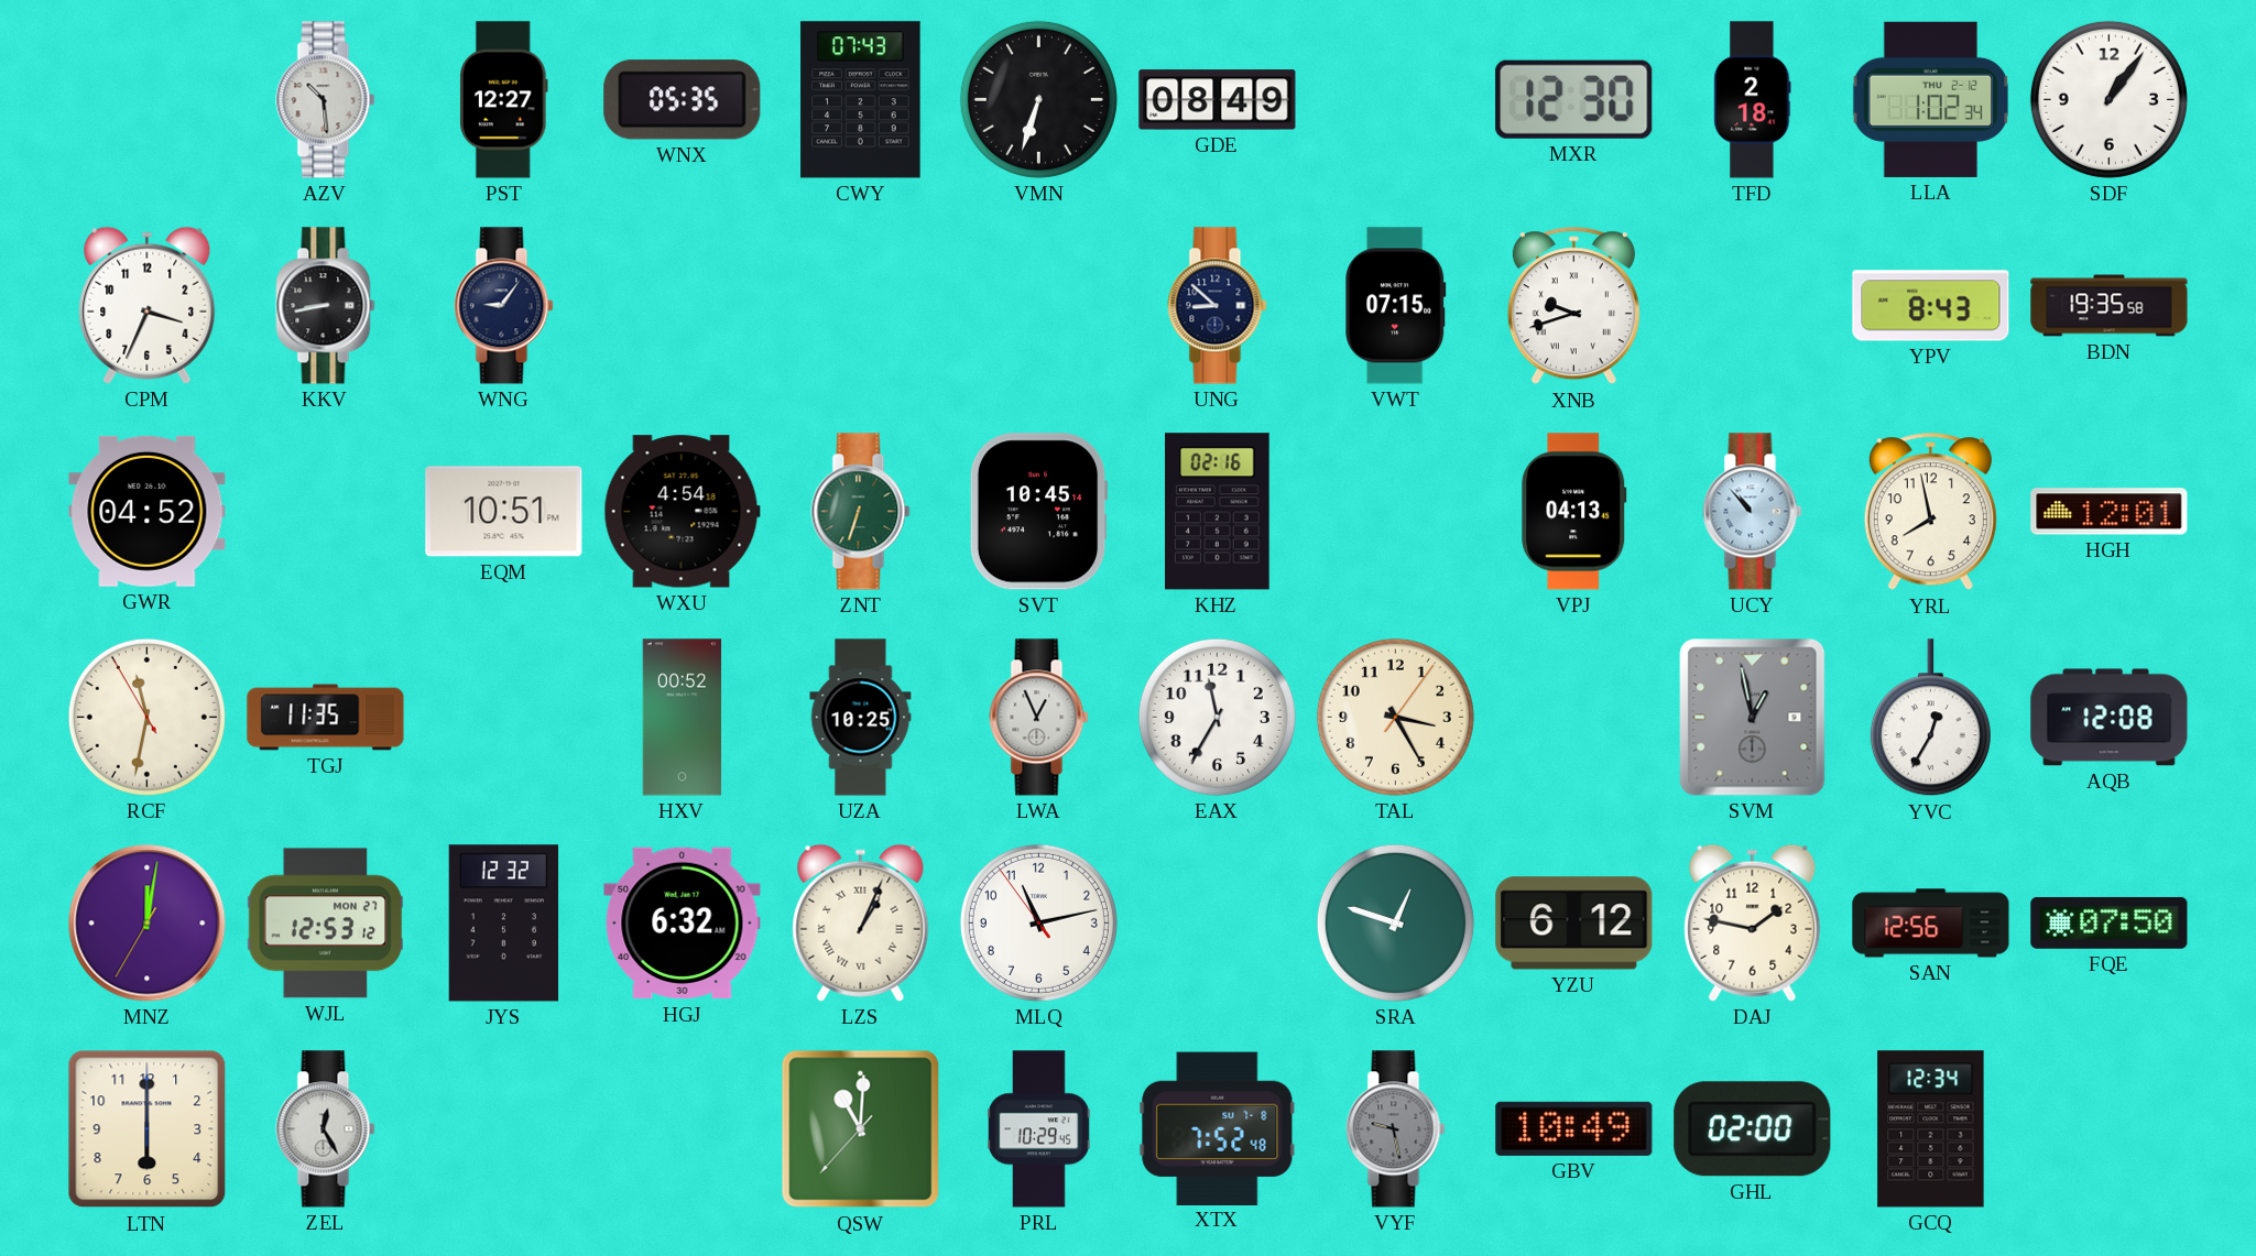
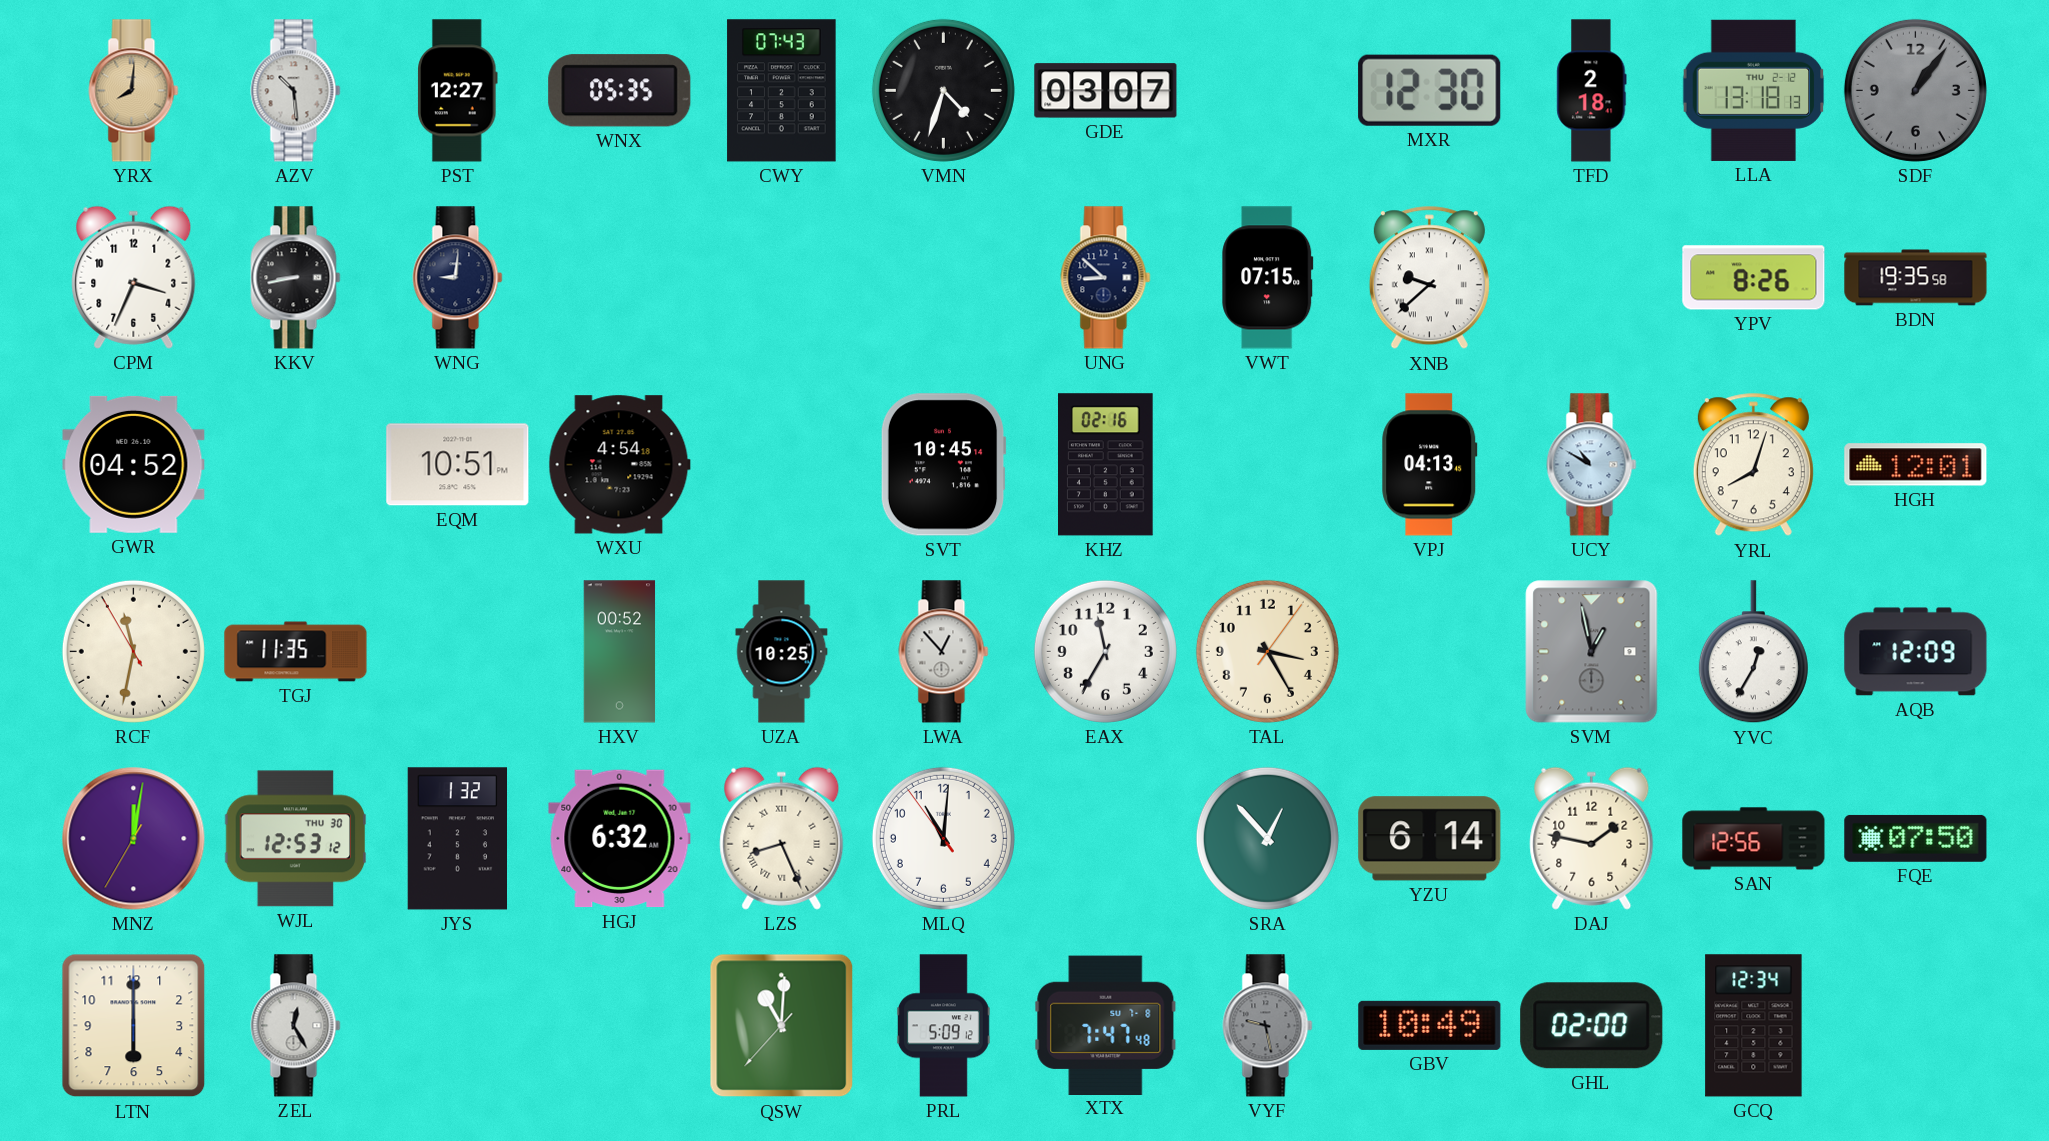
YRX: none -> 8:01
VMN: 6:33 -> 4:33
GDE: 08:49 -> 03:07
LLA: 1:02 -> 13:18
SDF dial: white -> grey
WNG: 9:06 -> 9:01
XNB: 9:42 -> 9:38
YPV: 8:43 -> 8:26
ZNT: 6:33 -> none
UCY: 10:53 -> 10:50
YRL: 7:58 -> 8:03
LWA: 12:56 -> 12:53
AQB: 12:08 -> 12:09
WJL date: MON 27 -> THU 30
JYS: 12:32 -> 1:32
LZS: 1:04 -> 8:26
MLQ: 11:12 -> 11:00
SRA: 12:48 -> 12:53
YZU: 6:12 -> 6:14
PRL: 10:29 -> 5:09
XTX: 7:52 -> 7:47
